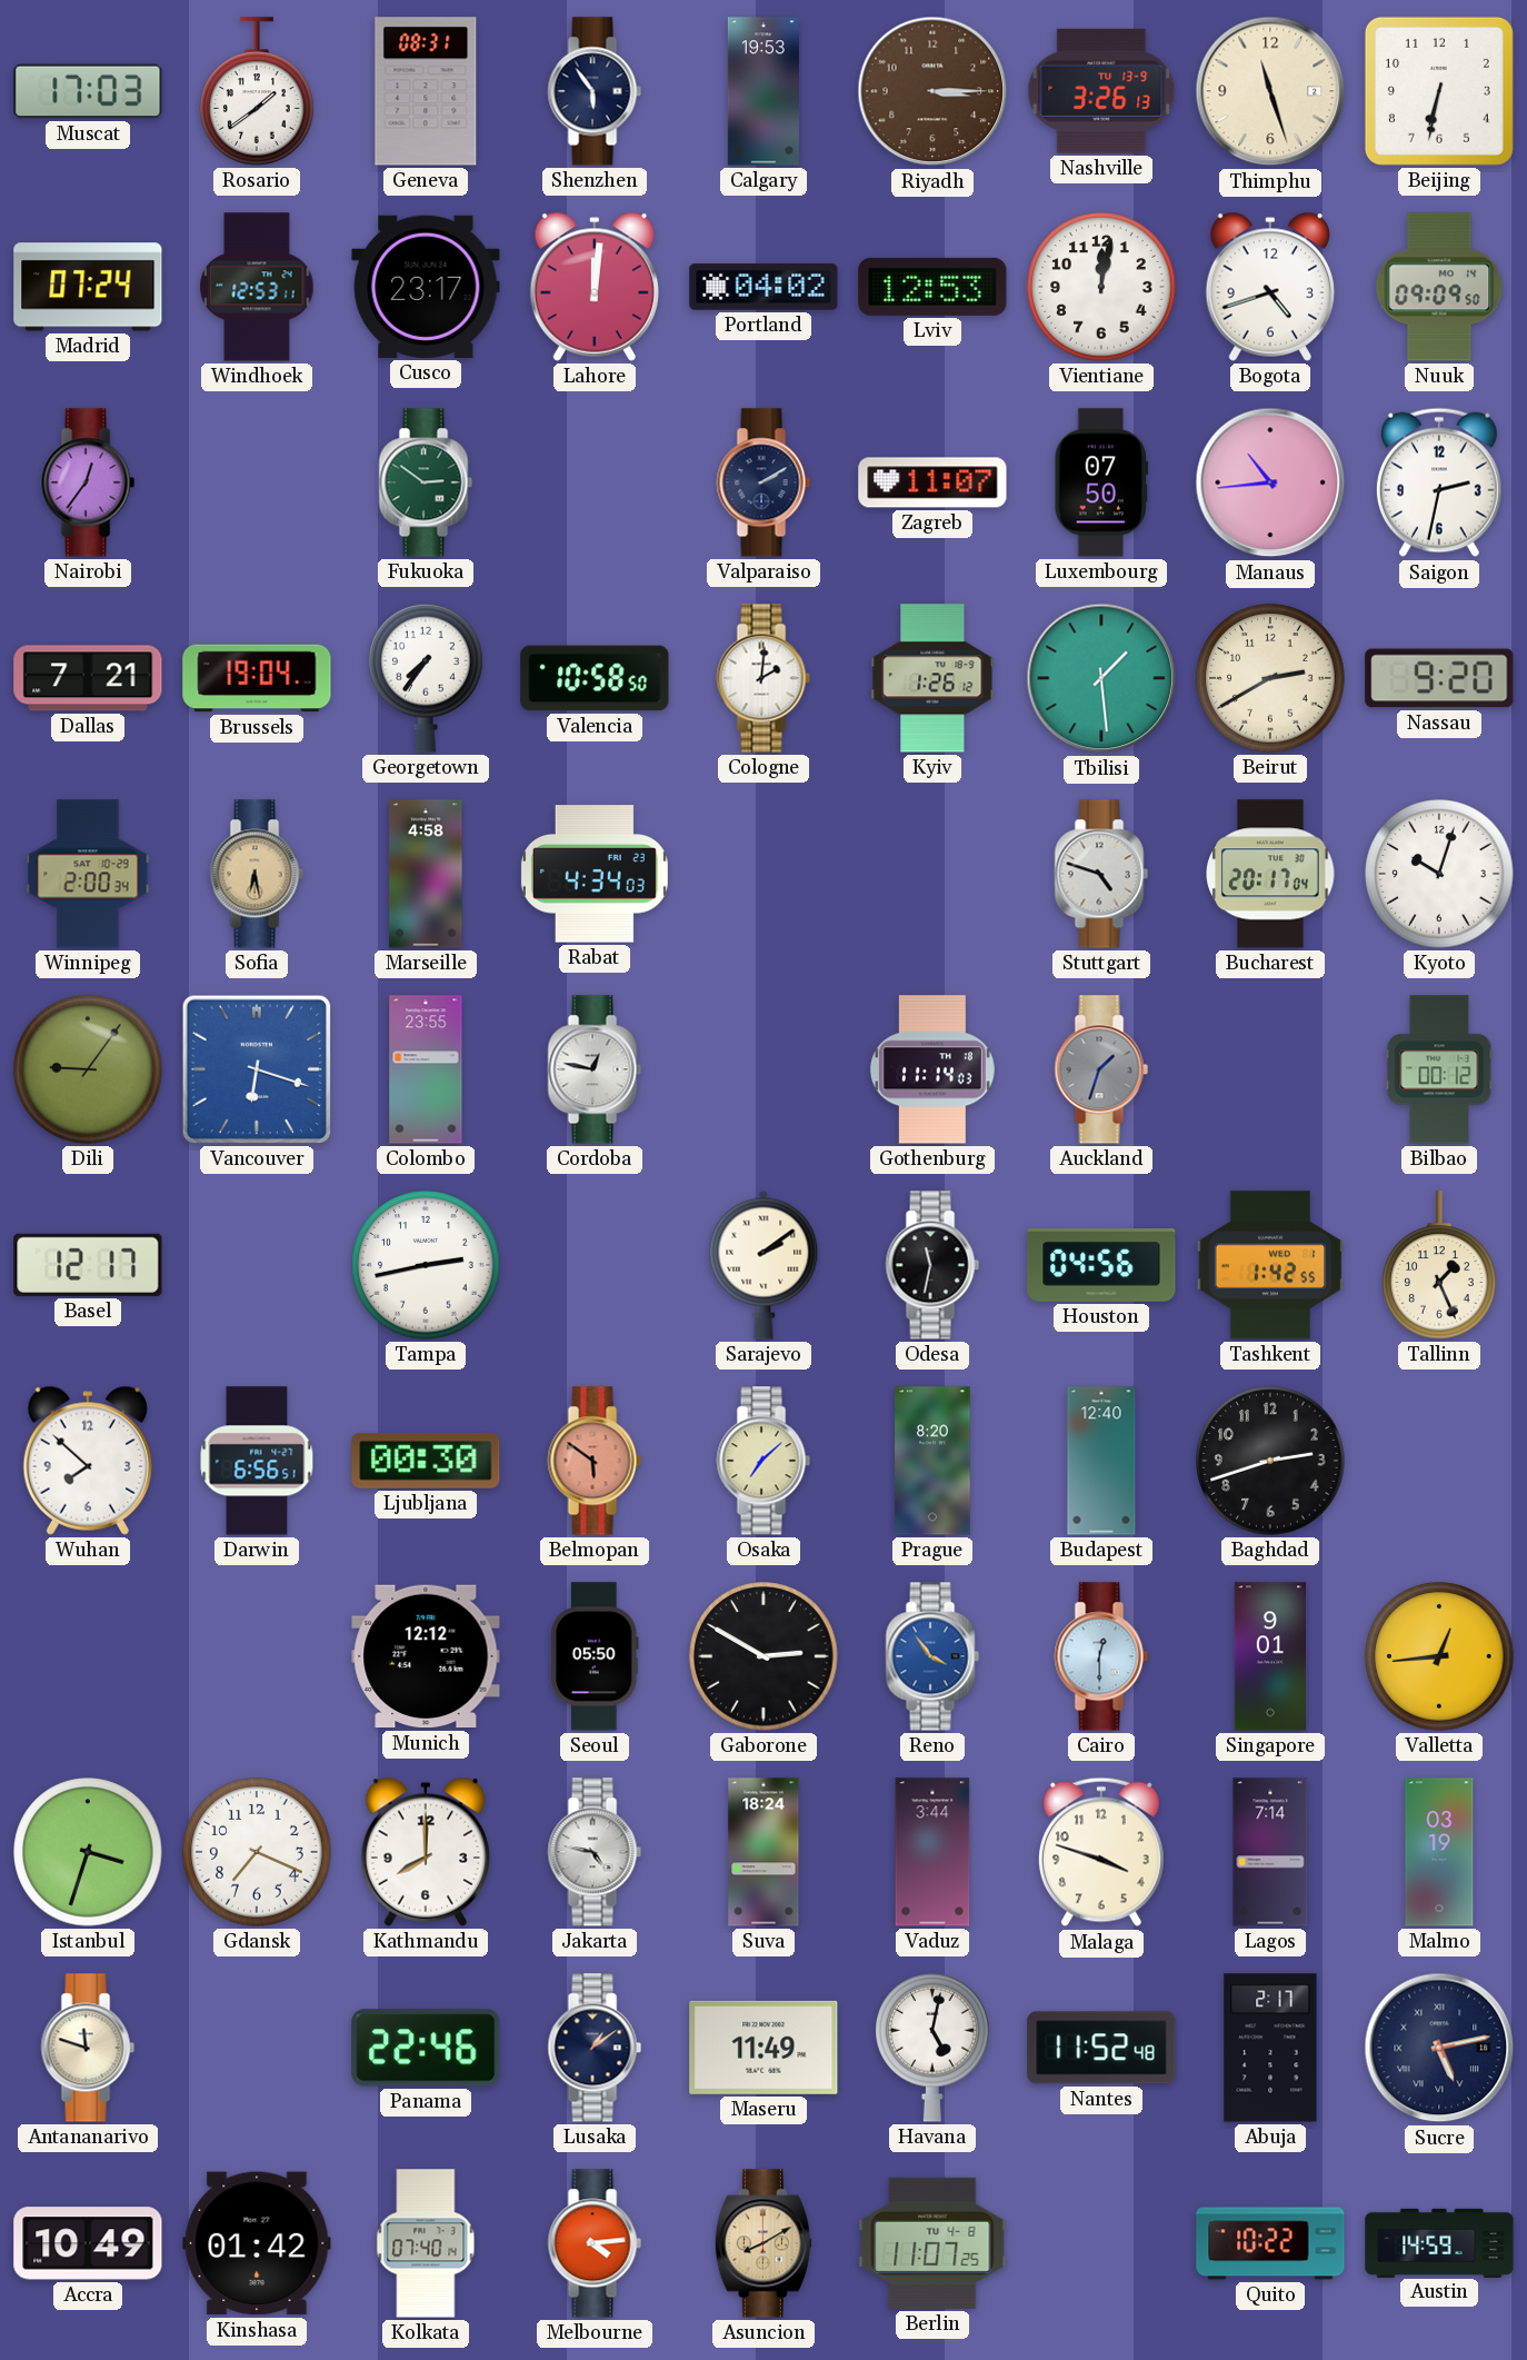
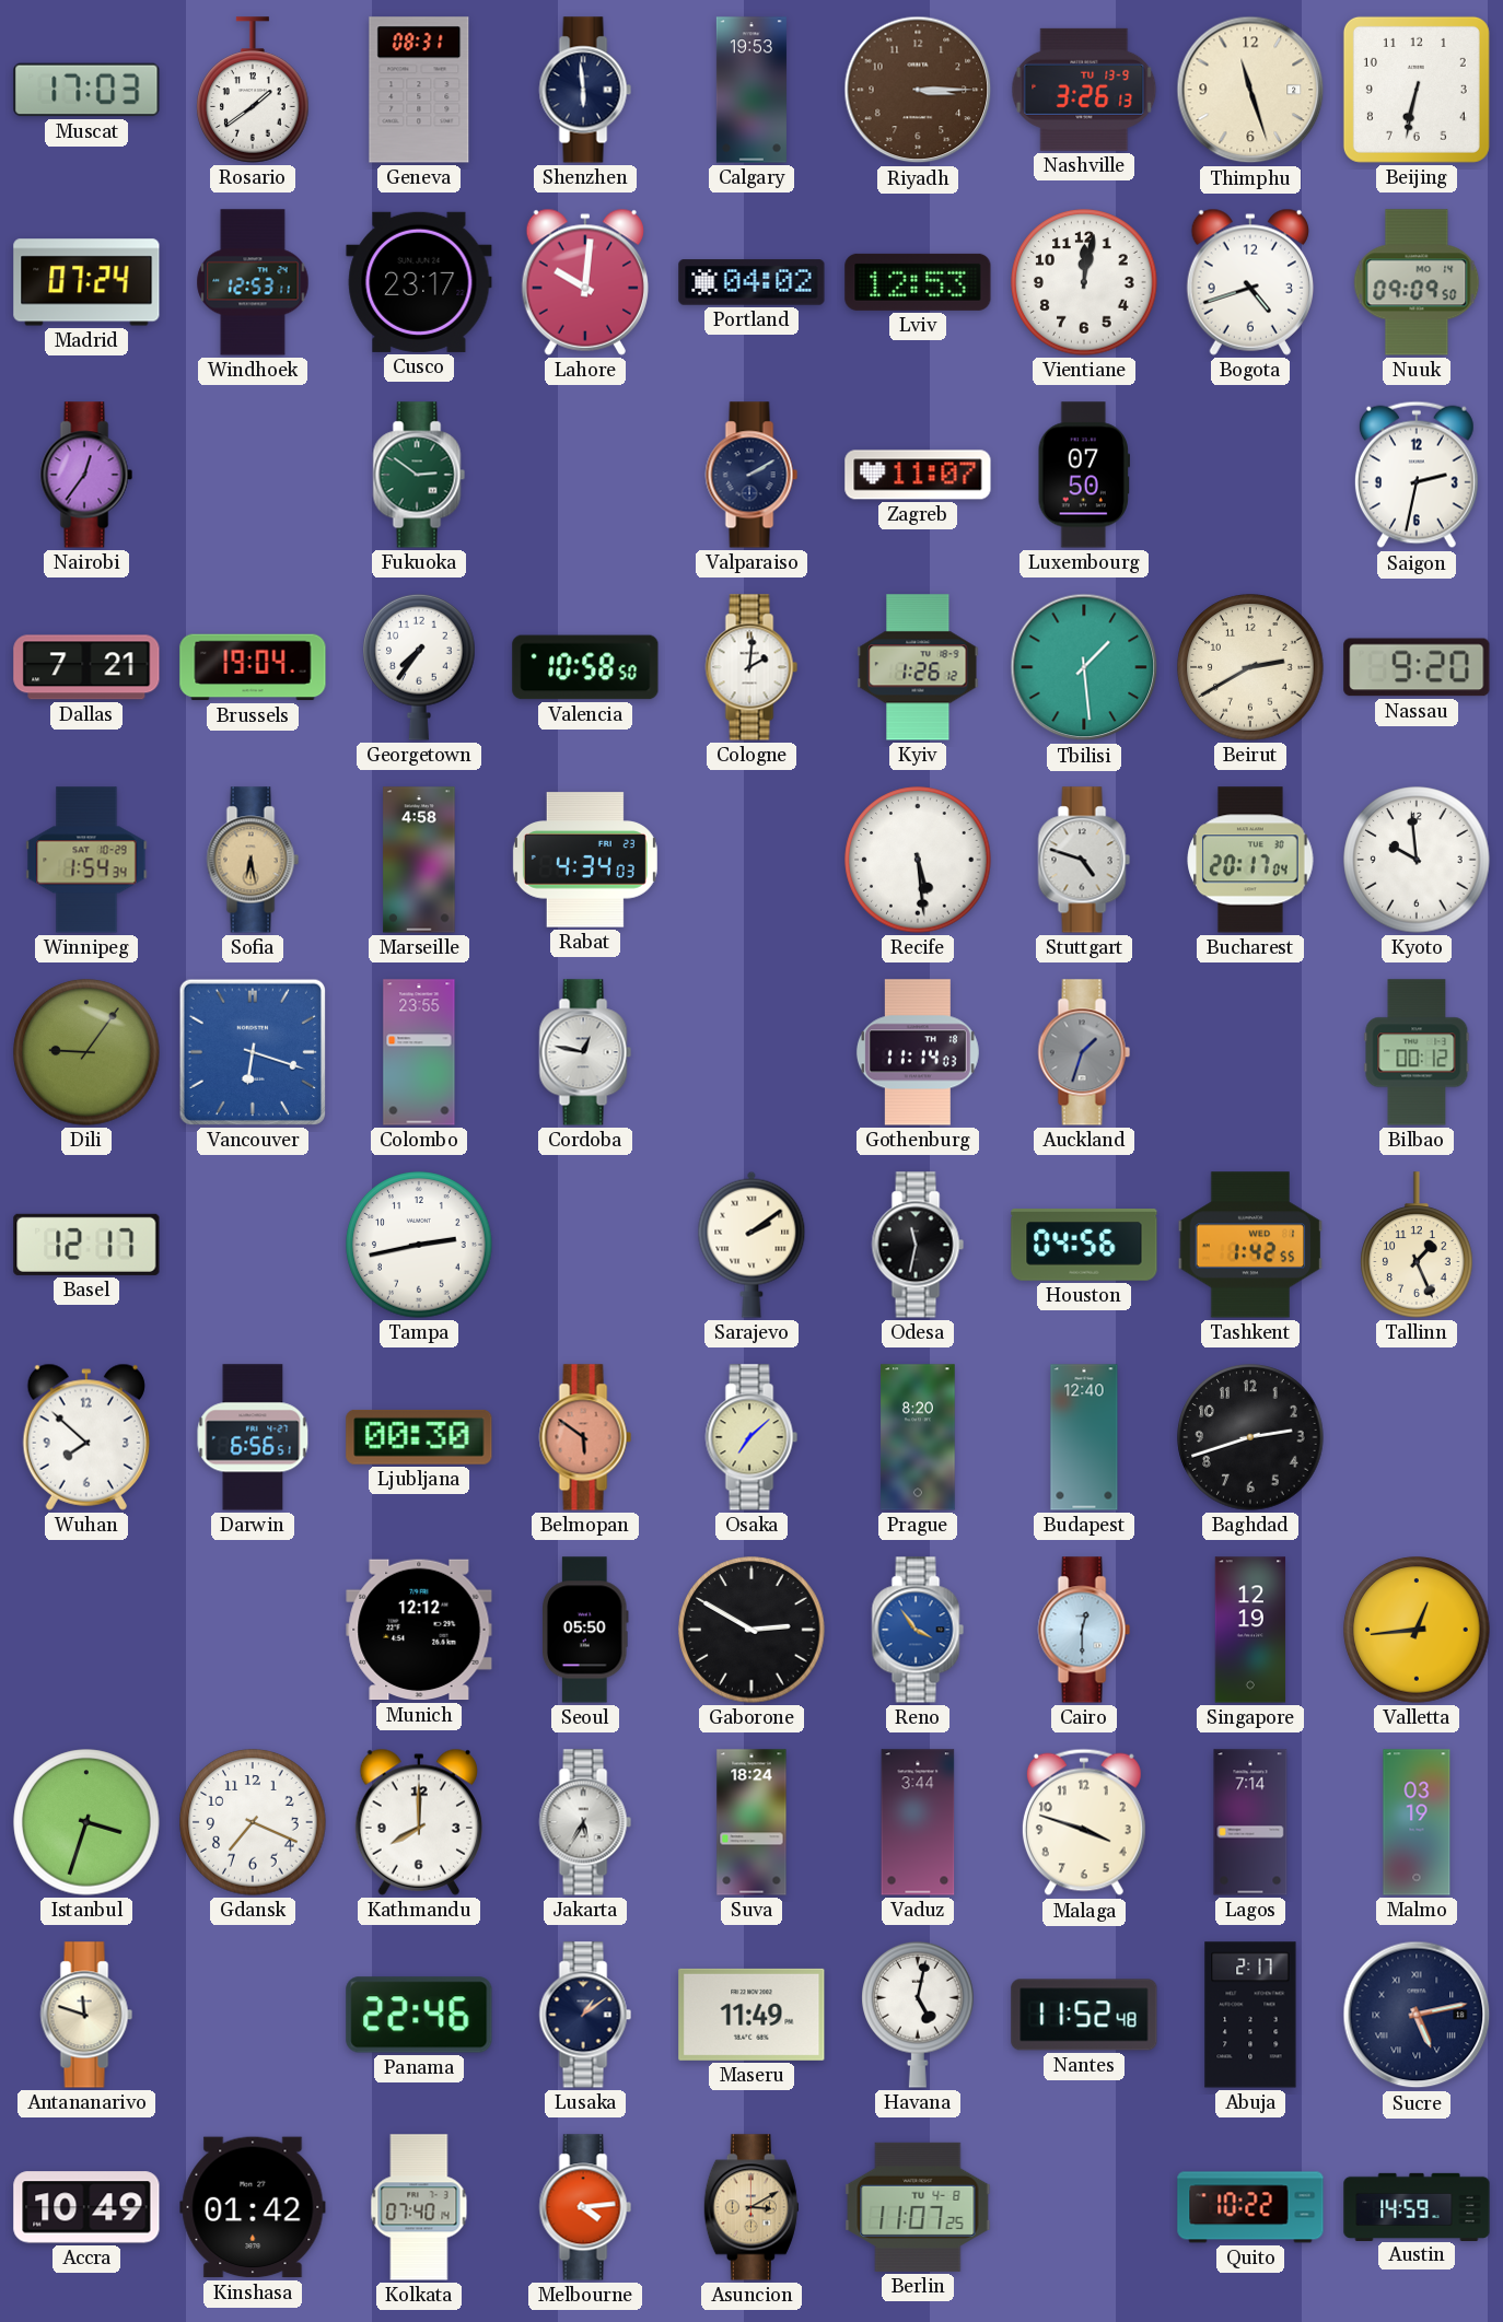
Shenzhen: 5:54 -> 5:59
Lahore: 12:01 -> 10:01
Manaus: 10:44 -> none
Winnipeg: 2:00 -> 1:54
Recife: none -> 5:29
Kyoto: 10:03 -> 9:59
Singapore: 9:01 -> 12:19
Jakarta: 4:47 -> 5:35
Asuncion: 8:10 -> 3:10
